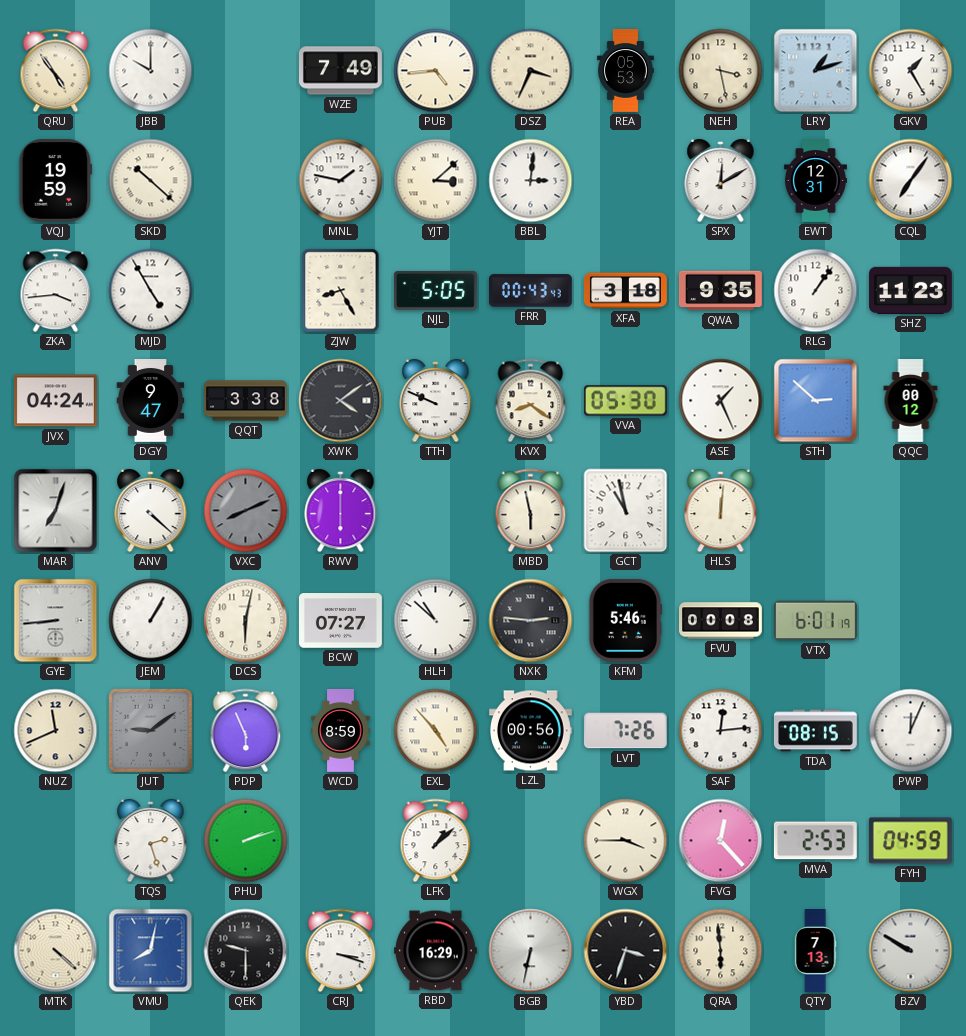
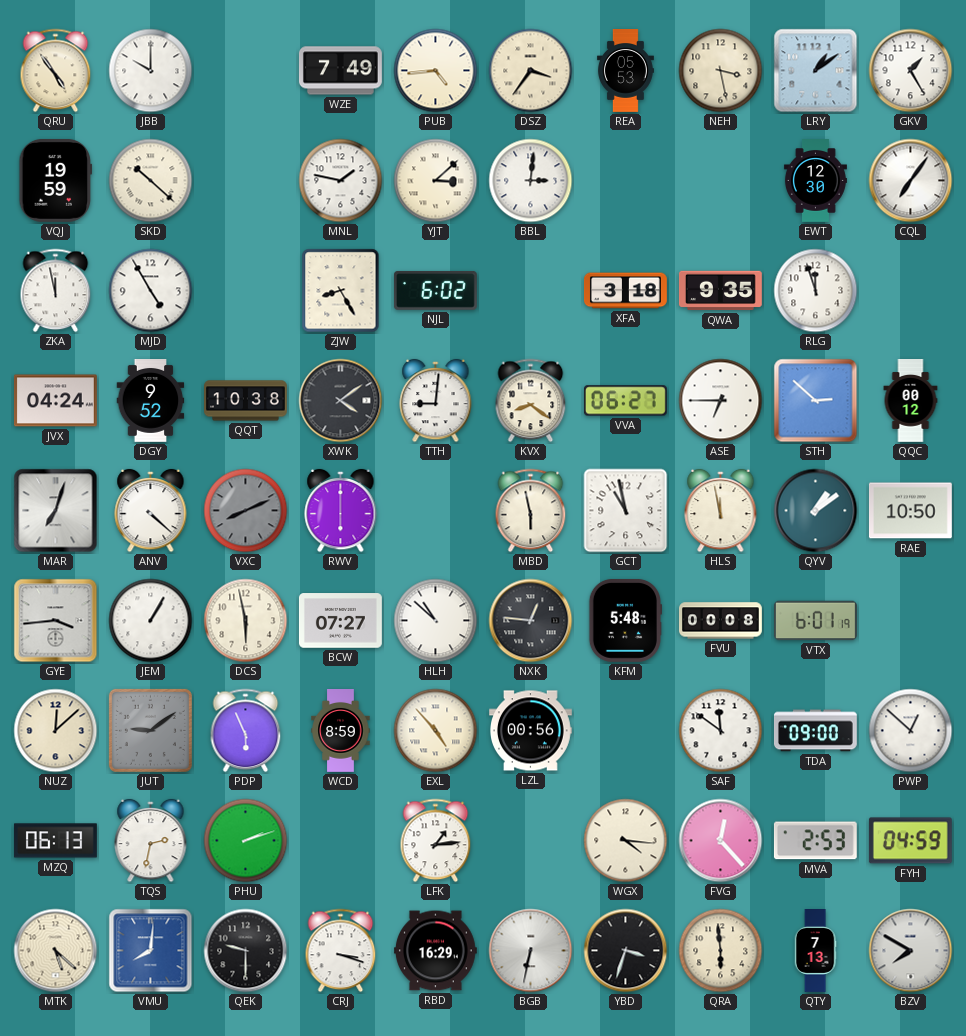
DSZ: 3:34 -> 3:36
LRY: 1:12 -> 1:09
SPX: 12:10 -> none
EWT: 12:31 -> 12:30
ZKA: 3:44 -> 11:58
NJL: 5:05 -> 6:02
FRR: 00:43 -> none
RLG: 1:06 -> 11:57
SHZ: 11:23 -> none
DGY: 9:47 -> 9:52
QQT: 3:38 -> 10:38
TTH: 9:49 -> 9:01
VVA: 05:30 -> 06:27
ASE: 1:26 -> 6:45
HLS: 12:01 -> 11:58
QYV: none -> 1:09
RAE: none -> 10:50
GYE: 8:44 -> 3:44
DCS: 6:02 -> 5:58
NXK: 2:46 -> 12:46
KFM: 5:46 -> 5:48
NUZ: 11:41 -> 12:08
LVT: 7:26 -> none
SAF: 12:14 -> 11:51
TDA: 08:15 -> 09:00
PWP: 12:04 -> 12:52
MZQ: none -> 06:13
TQS: 2:27 -> 2:32
LFK: 1:08 -> 1:14
WGX: 3:45 -> 4:16
MTK: 4:22 -> 5:22
VMU: 8:02 -> 8:01
BZV: 9:50 -> 7:50
